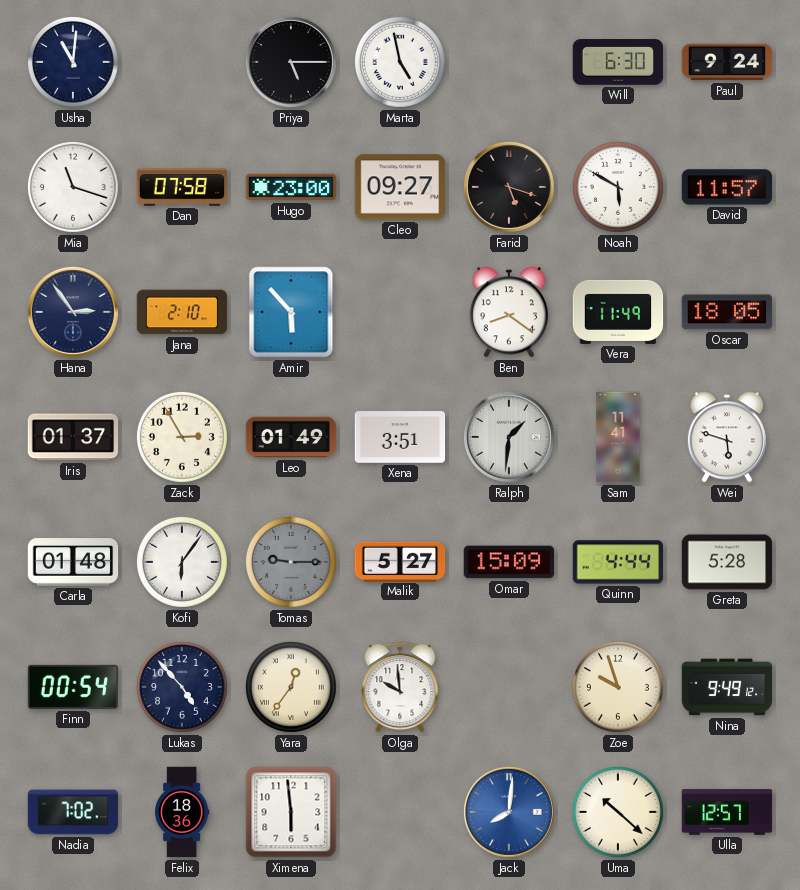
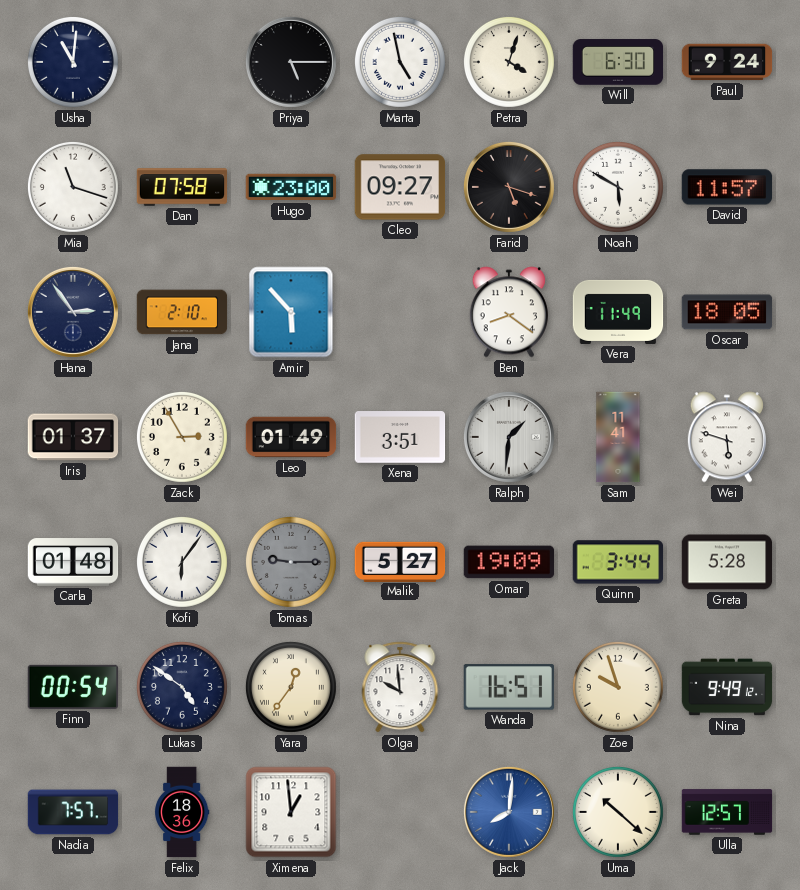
Petra: none -> 4:03
Omar: 15:09 -> 19:09
Quinn: 4:44 -> 3:44
Lukas: 4:53 -> 4:51
Wanda: none -> 16:51
Nadia: 7:02 -> 7:57
Ximena: 5:59 -> 12:59
